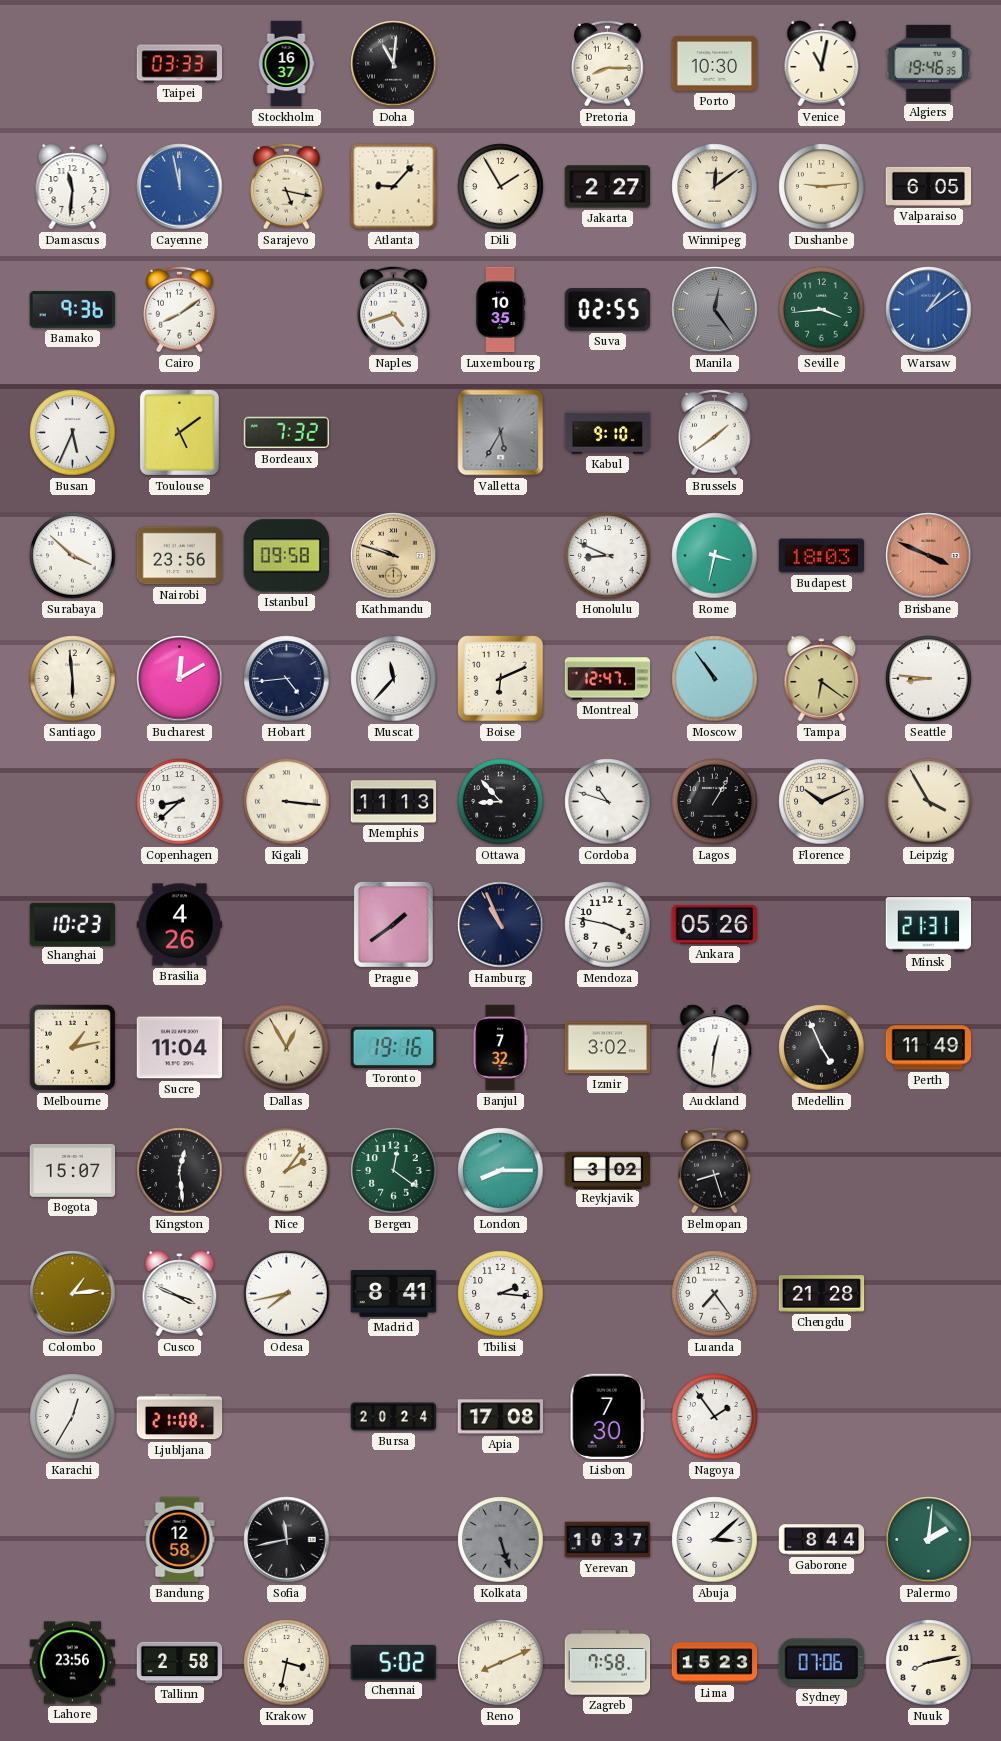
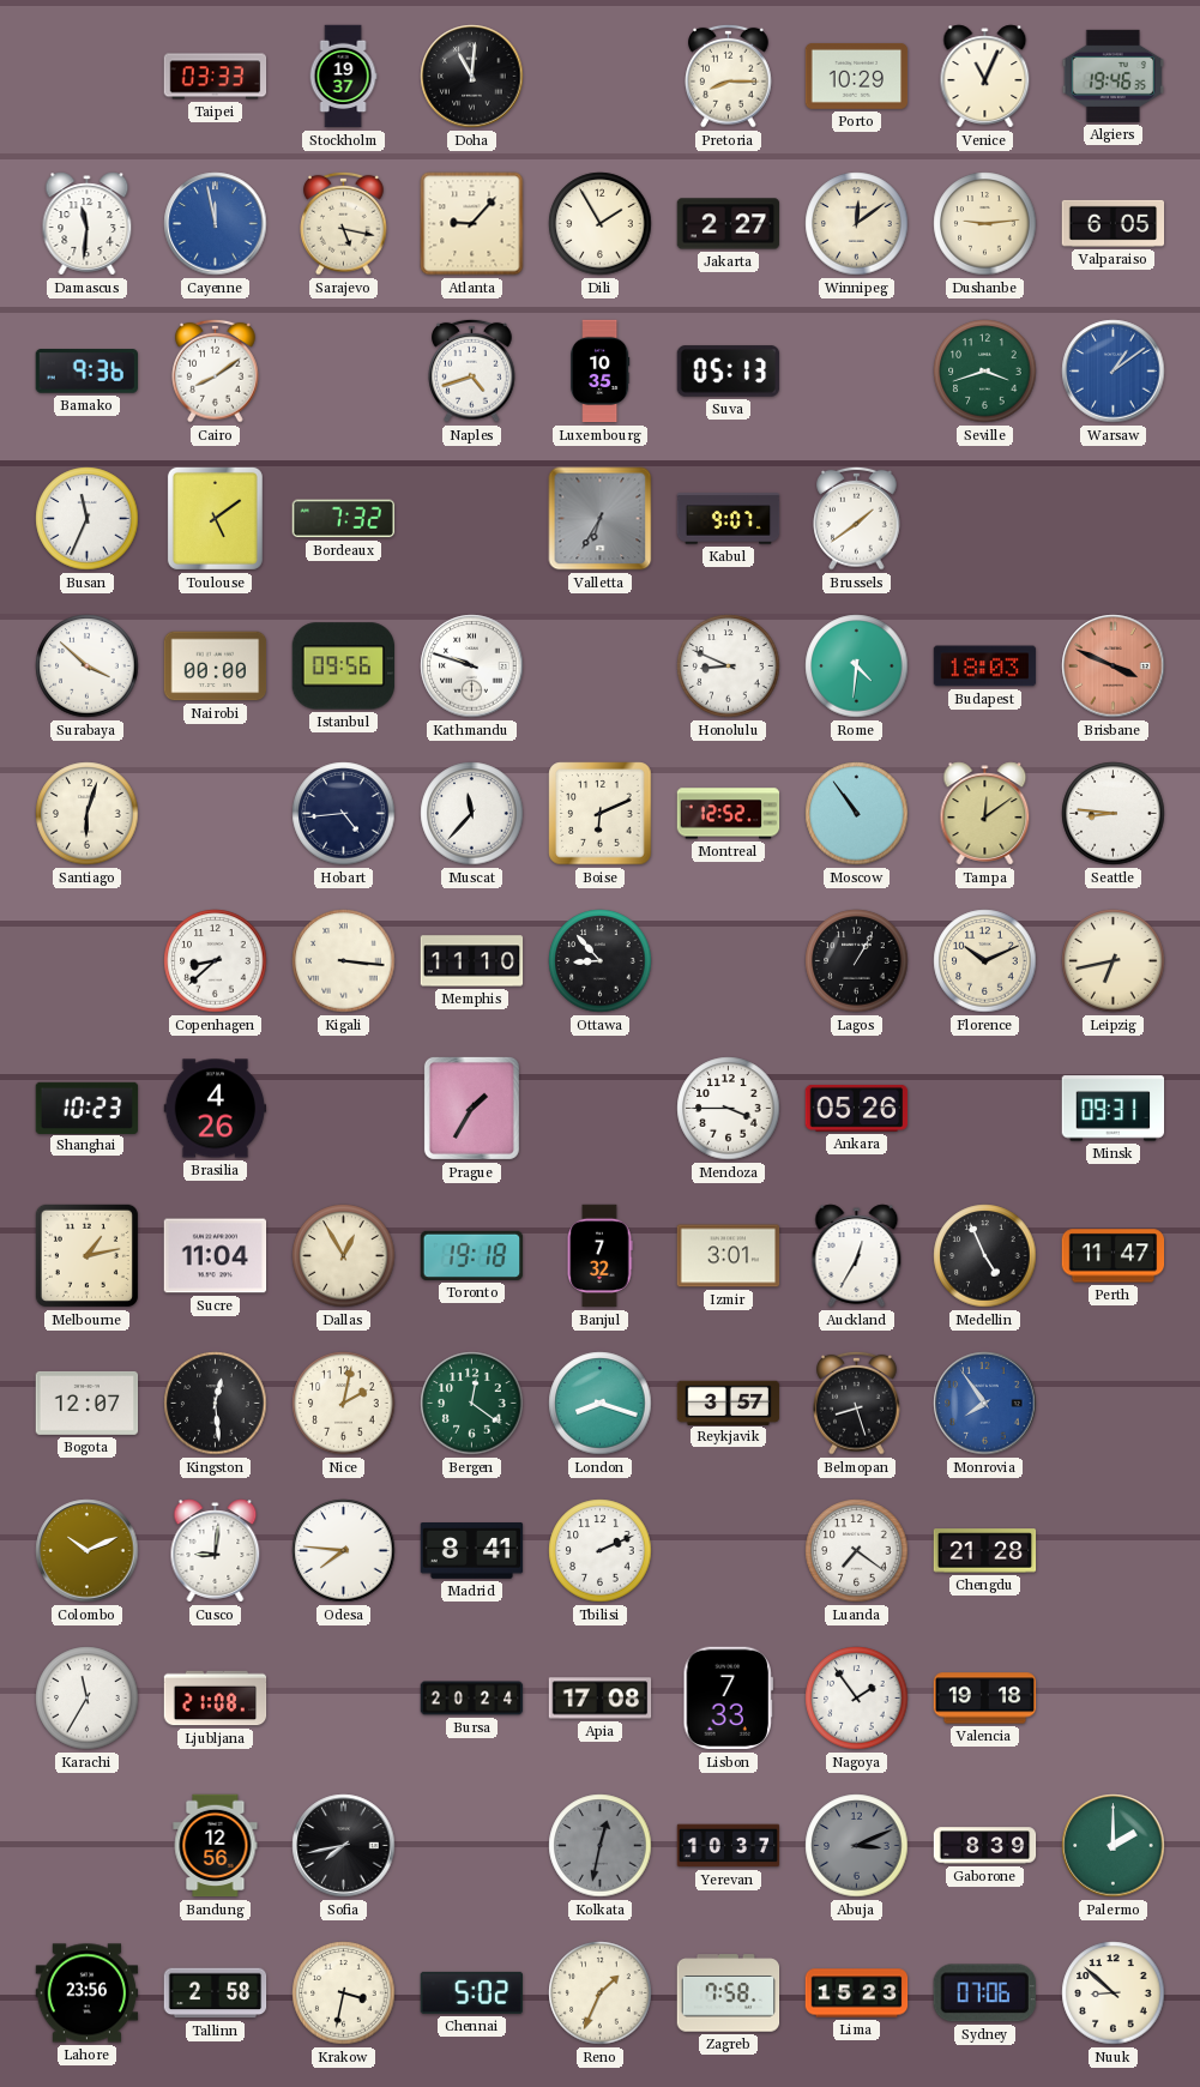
Stockholm: 16:37 -> 19:37
Porto: 10:30 -> 10:29
Venice: 11:02 -> 11:04
Suva: 02:55 -> 05:13
Manila: 12:24 -> none
Seville: 3:44 -> 3:42
Busan: 5:34 -> 11:34
Valletta: 5:35 -> 6:35
Kabul: 9:10 -> 9:07
Nairobi: 23:56 -> 00:00
Istanbul: 09:58 -> 09:56
Kathmandu dial: champagne -> white
Rome: 3:32 -> 4:31
Santiago: 5:59 -> 6:03
Bucharest: 12:10 -> none
Montreal: 12:47 -> 12:52
Tampa: 6:21 -> 12:09
Memphis: 11:13 -> 11:10
Cordoba: 10:48 -> none
Leipzig: 3:55 -> 6:43
Prague: 1:39 -> 1:35
Hamburg: 10:56 -> none
Mendoza: 3:47 -> 3:45
Minsk: 21:31 -> 09:31
Toronto: 19:16 -> 19:18
Izmir: 3:02 -> 3:01
Auckland: 12:31 -> 12:35
Perth: 11:49 -> 11:47
Bogota: 15:07 -> 12:07
Nice: 2:06 -> 2:02
London: 8:15 -> 8:18
Reykjavik: 3:02 -> 3:57
Monrovia: none -> 7:54
Colombo: 1:14 -> 10:11
Cusco: 3:49 -> 9:01
Odesa: 7:43 -> 7:46
Tbilisi: 2:16 -> 2:11
Luanda: 7:24 -> 7:21
Karachi: 12:35 -> 11:35
Lisbon: 7:30 -> 7:33
Valencia: none -> 19:18
Bandung: 12:58 -> 12:56
Sofia: 11:43 -> 7:43
Kolkata: 5:27 -> 12:32
Abuja: 3:08 -> 3:11
Abuja dial: white -> grey
Gaborone: 8:44 -> 8:39
Palermo: 2:01 -> 2:00
Reno: 8:11 -> 1:34
Nuuk: 8:13 -> 8:52
